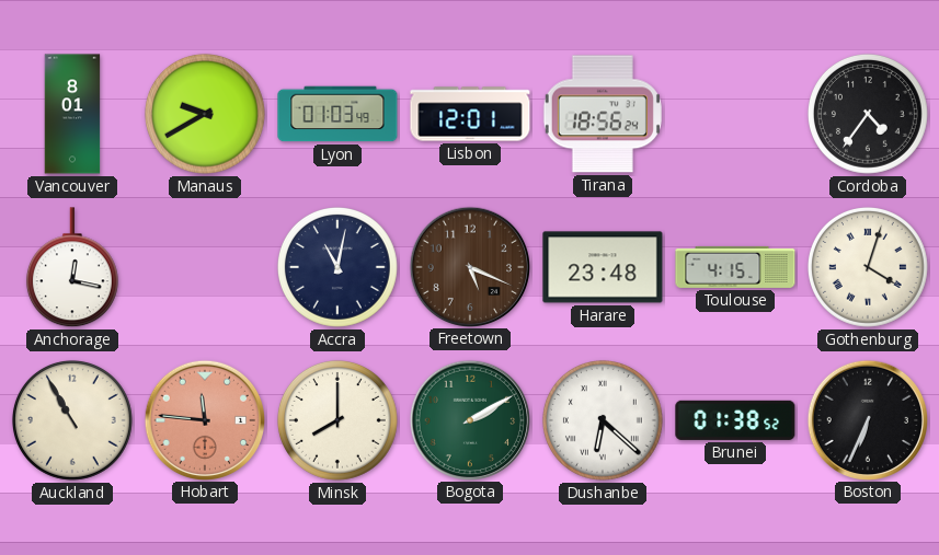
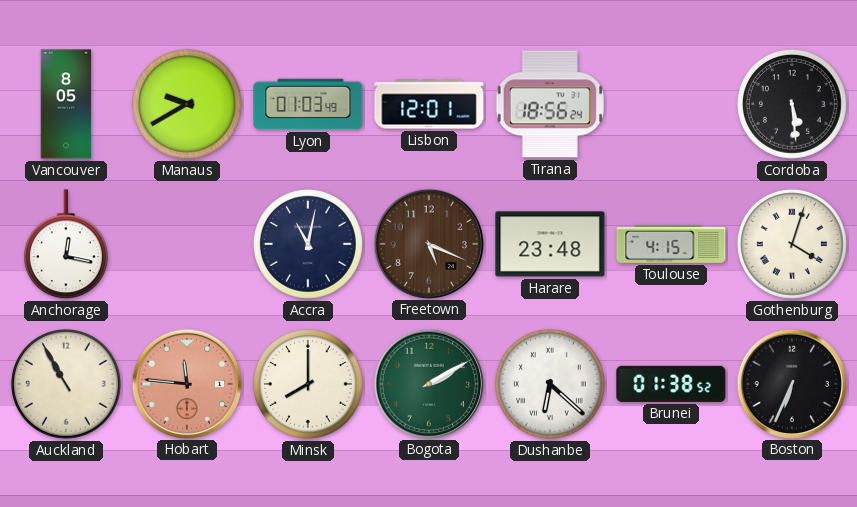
Vancouver: 8:01 -> 8:05
Cordoba: 4:36 -> 5:29
